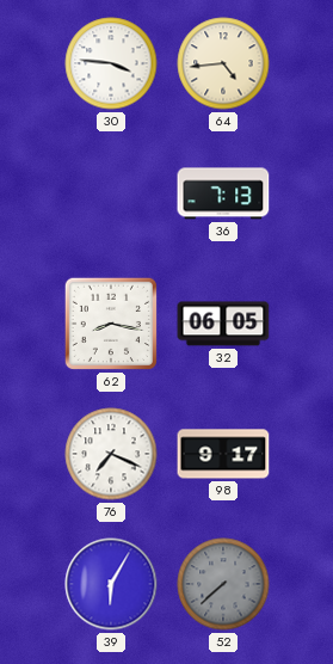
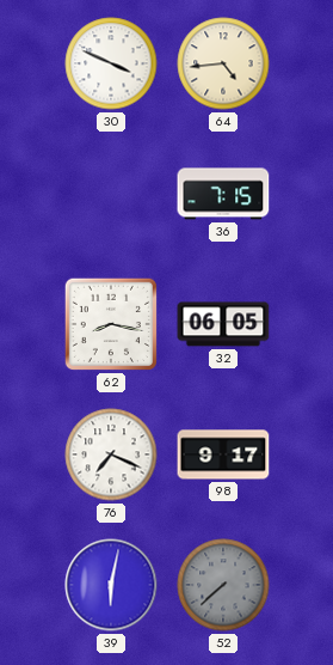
30: 3:46 -> 3:49
36: 7:13 -> 7:15
39: 6:05 -> 6:02
